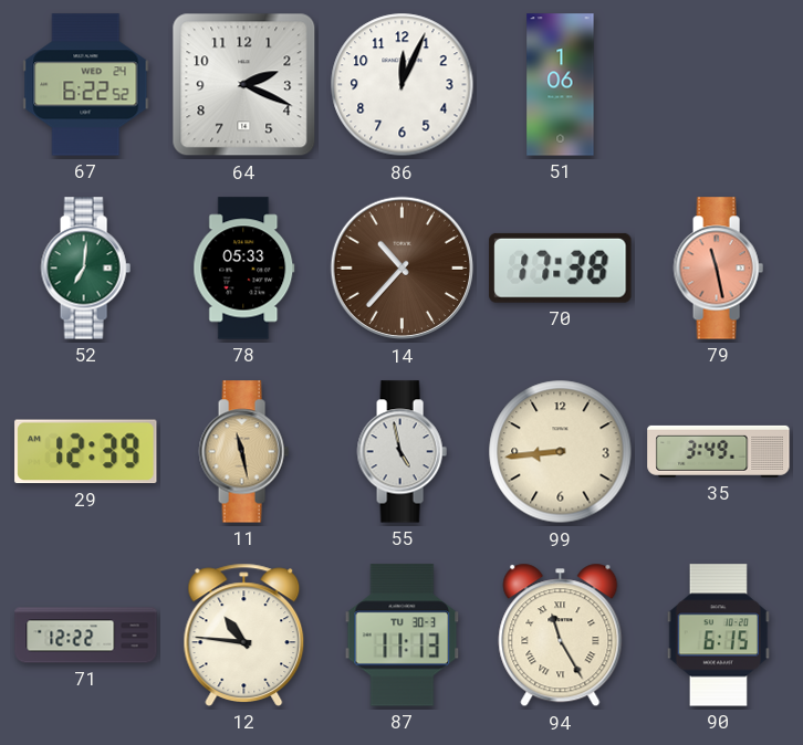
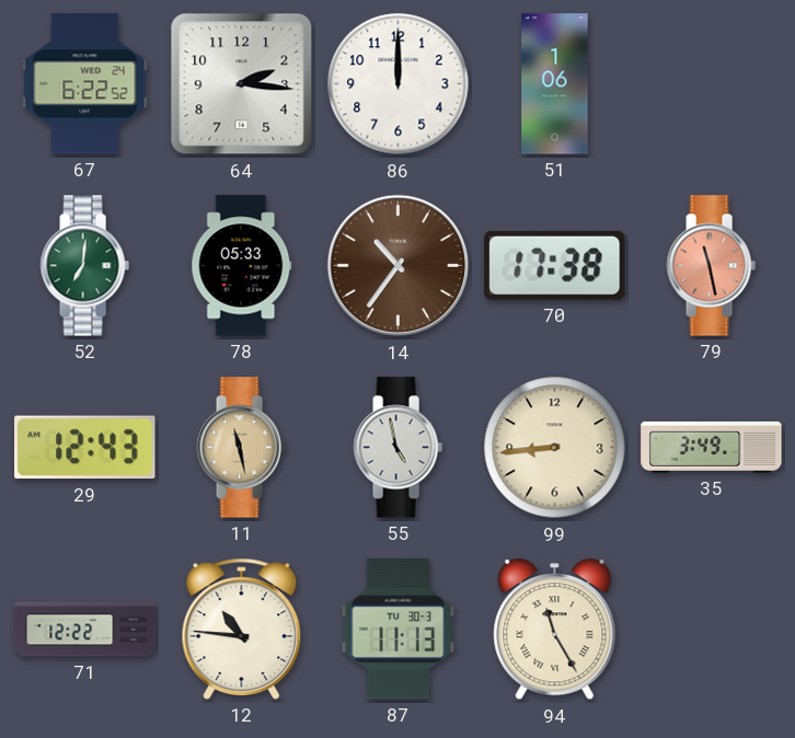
64: 2:19 -> 2:16
86: 12:04 -> 12:00
14: 10:37 -> 10:36
29: 12:39 -> 12:43
90: 6:15 -> none
